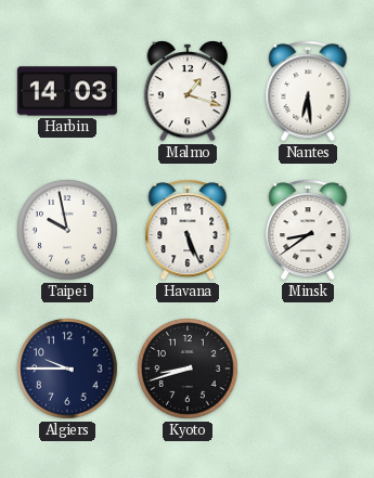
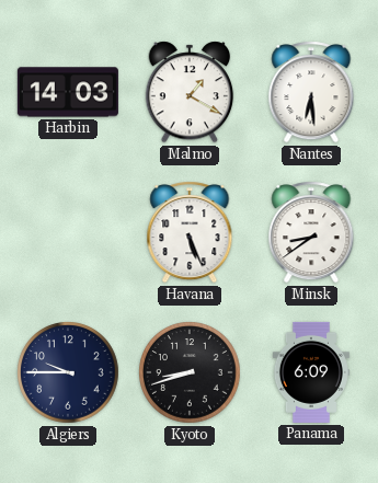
Malmo: 1:18 -> 1:20
Taipei: 9:58 -> none
Panama: none -> 6:09
